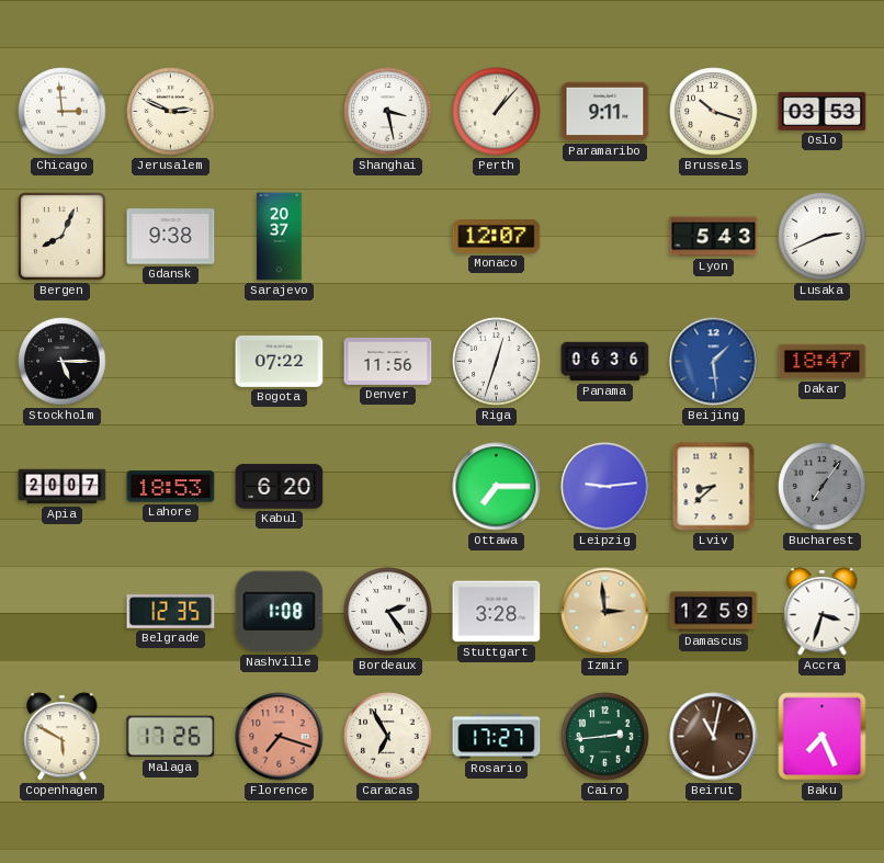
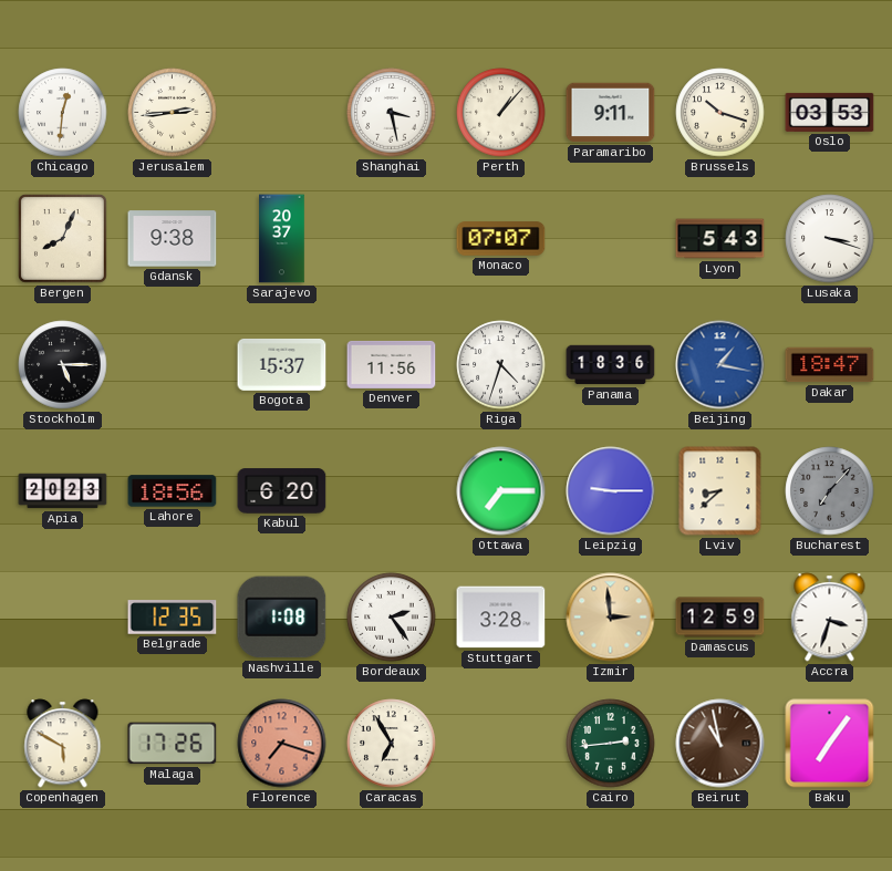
Chicago: 2:59 -> 12:31
Jerusalem: 2:49 -> 2:44
Monaco: 12:07 -> 07:07
Lusaka: 2:41 -> 3:18
Bogota: 07:22 -> 15:37
Riga: 12:33 -> 4:33
Panama: 06:36 -> 18:36
Beijing: 1:29 -> 1:17
Apia: 20:07 -> 20:23
Lahore: 18:53 -> 18:56
Leipzig: 9:14 -> 9:15
Bucharest: 7:06 -> 7:07
Rosario: 17:27 -> none
Beirut: 11:02 -> 10:58
Baku: 7:26 -> 7:06
